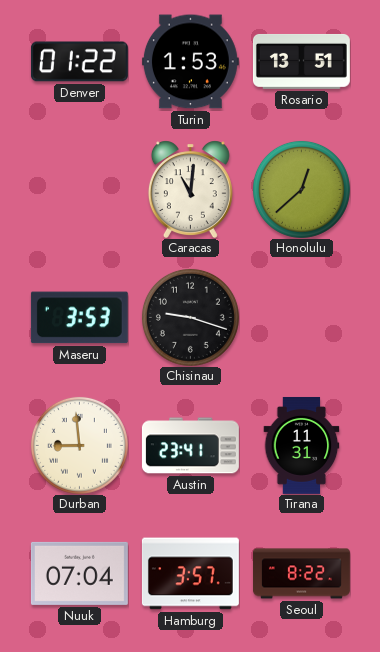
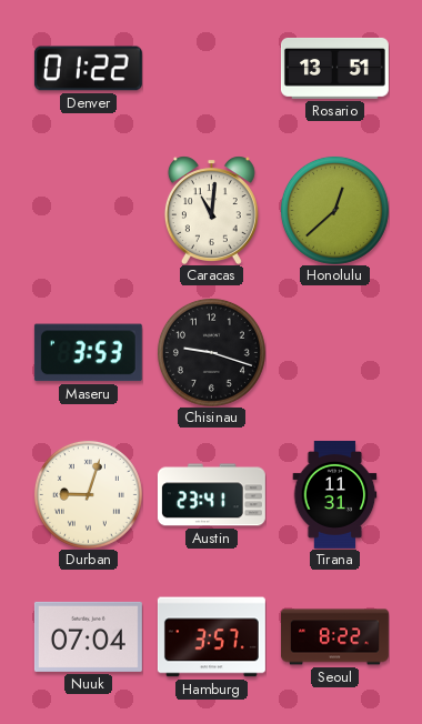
Turin: 1:53 -> none
Durban: 8:59 -> 9:03
